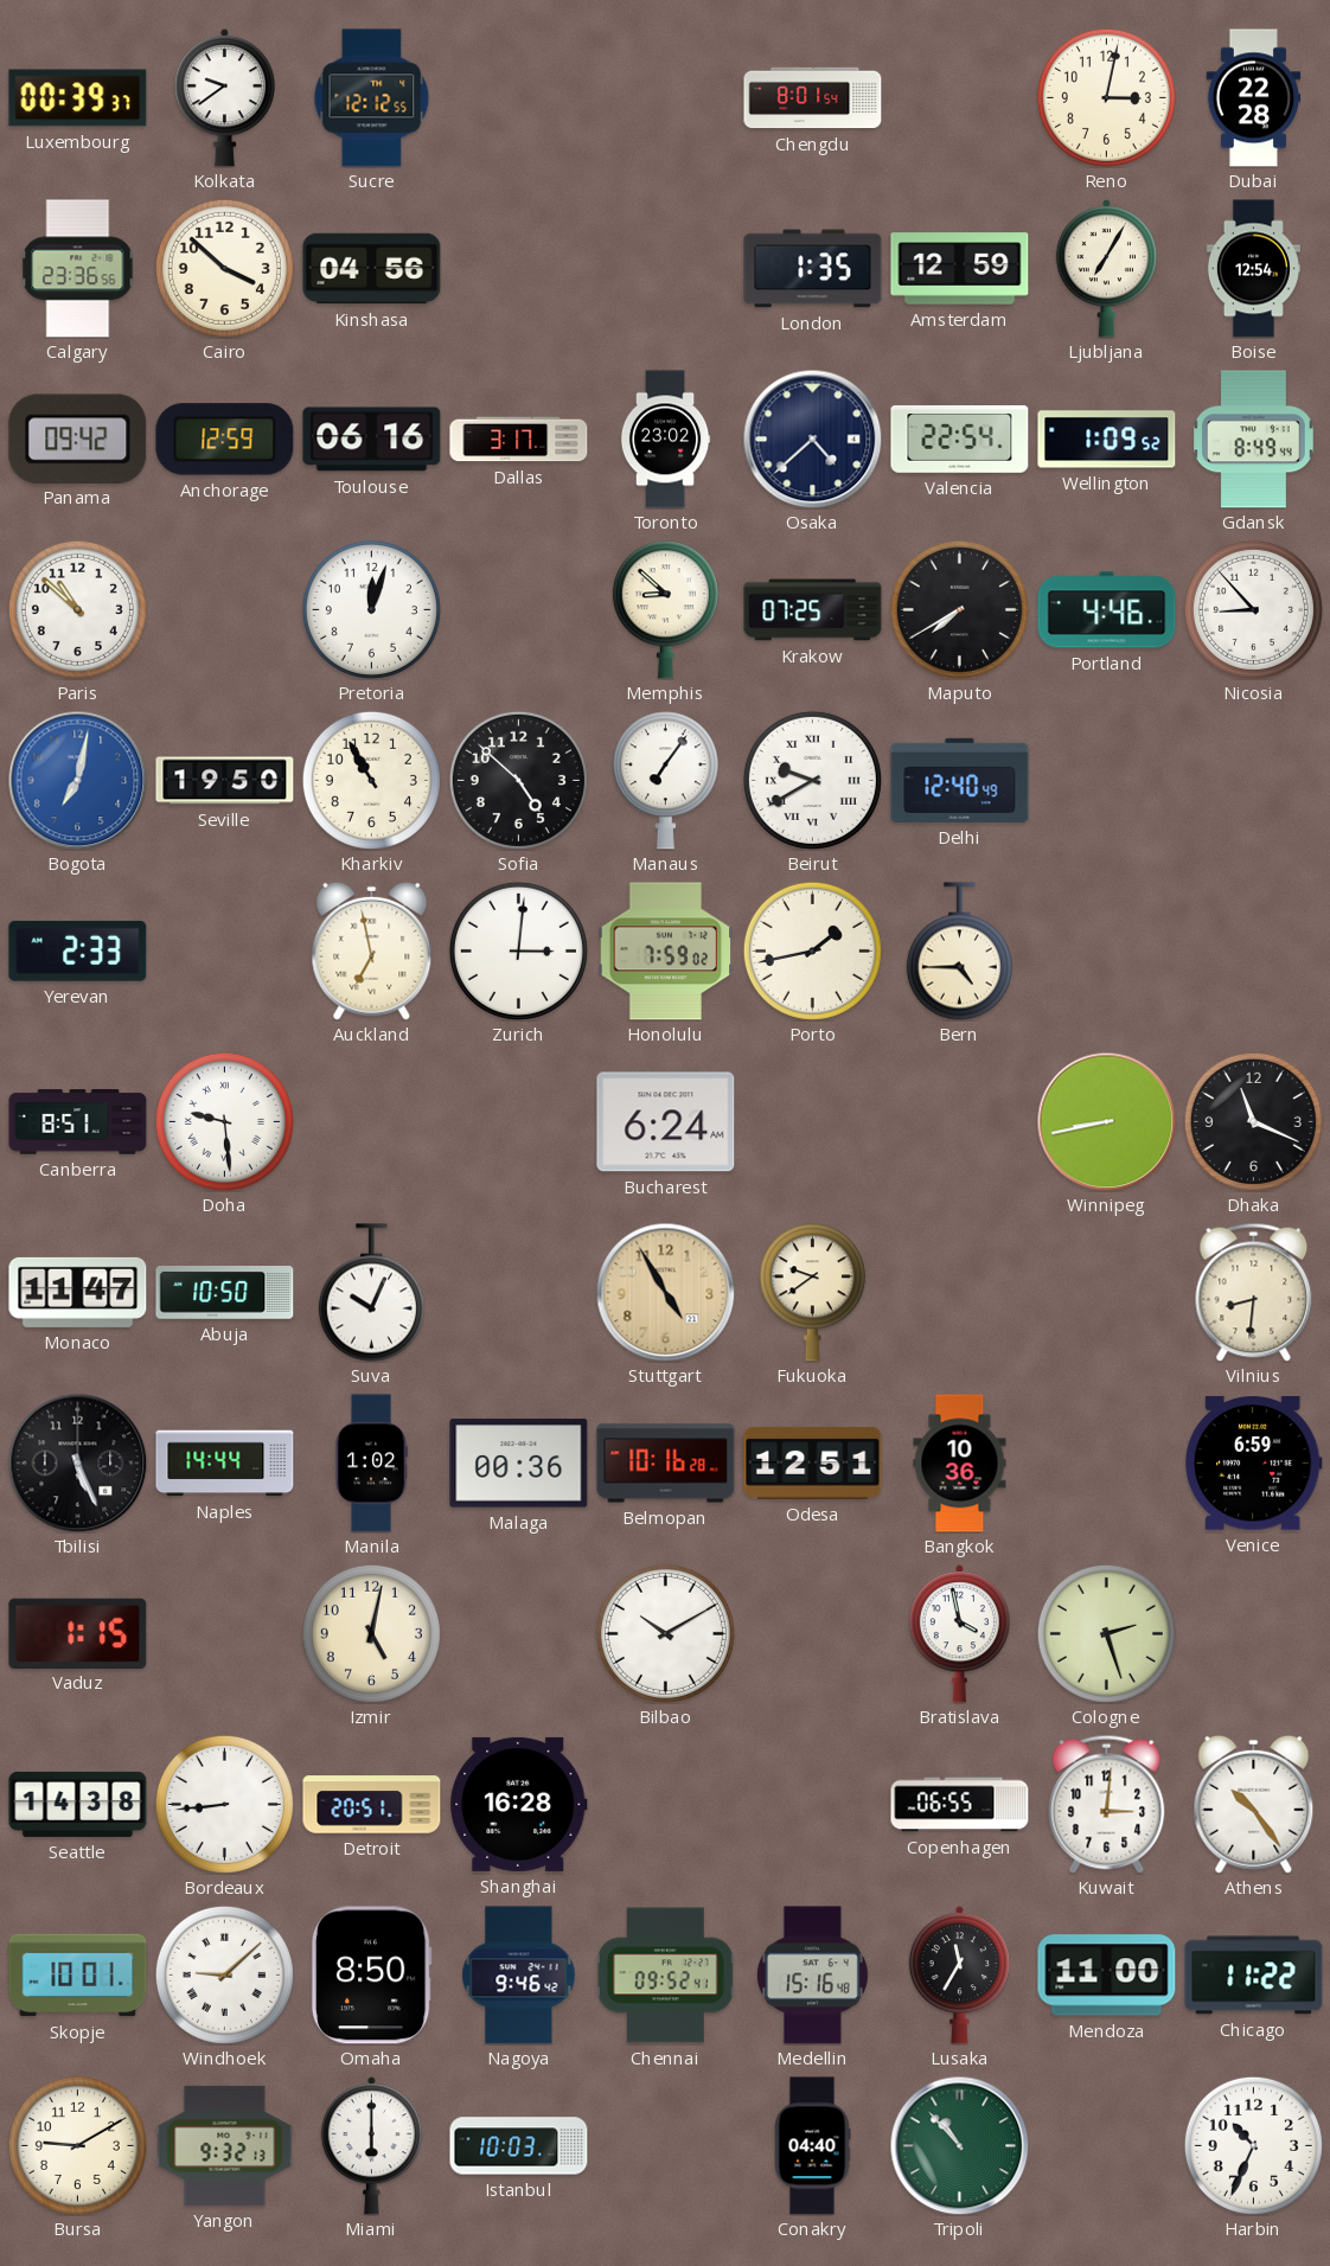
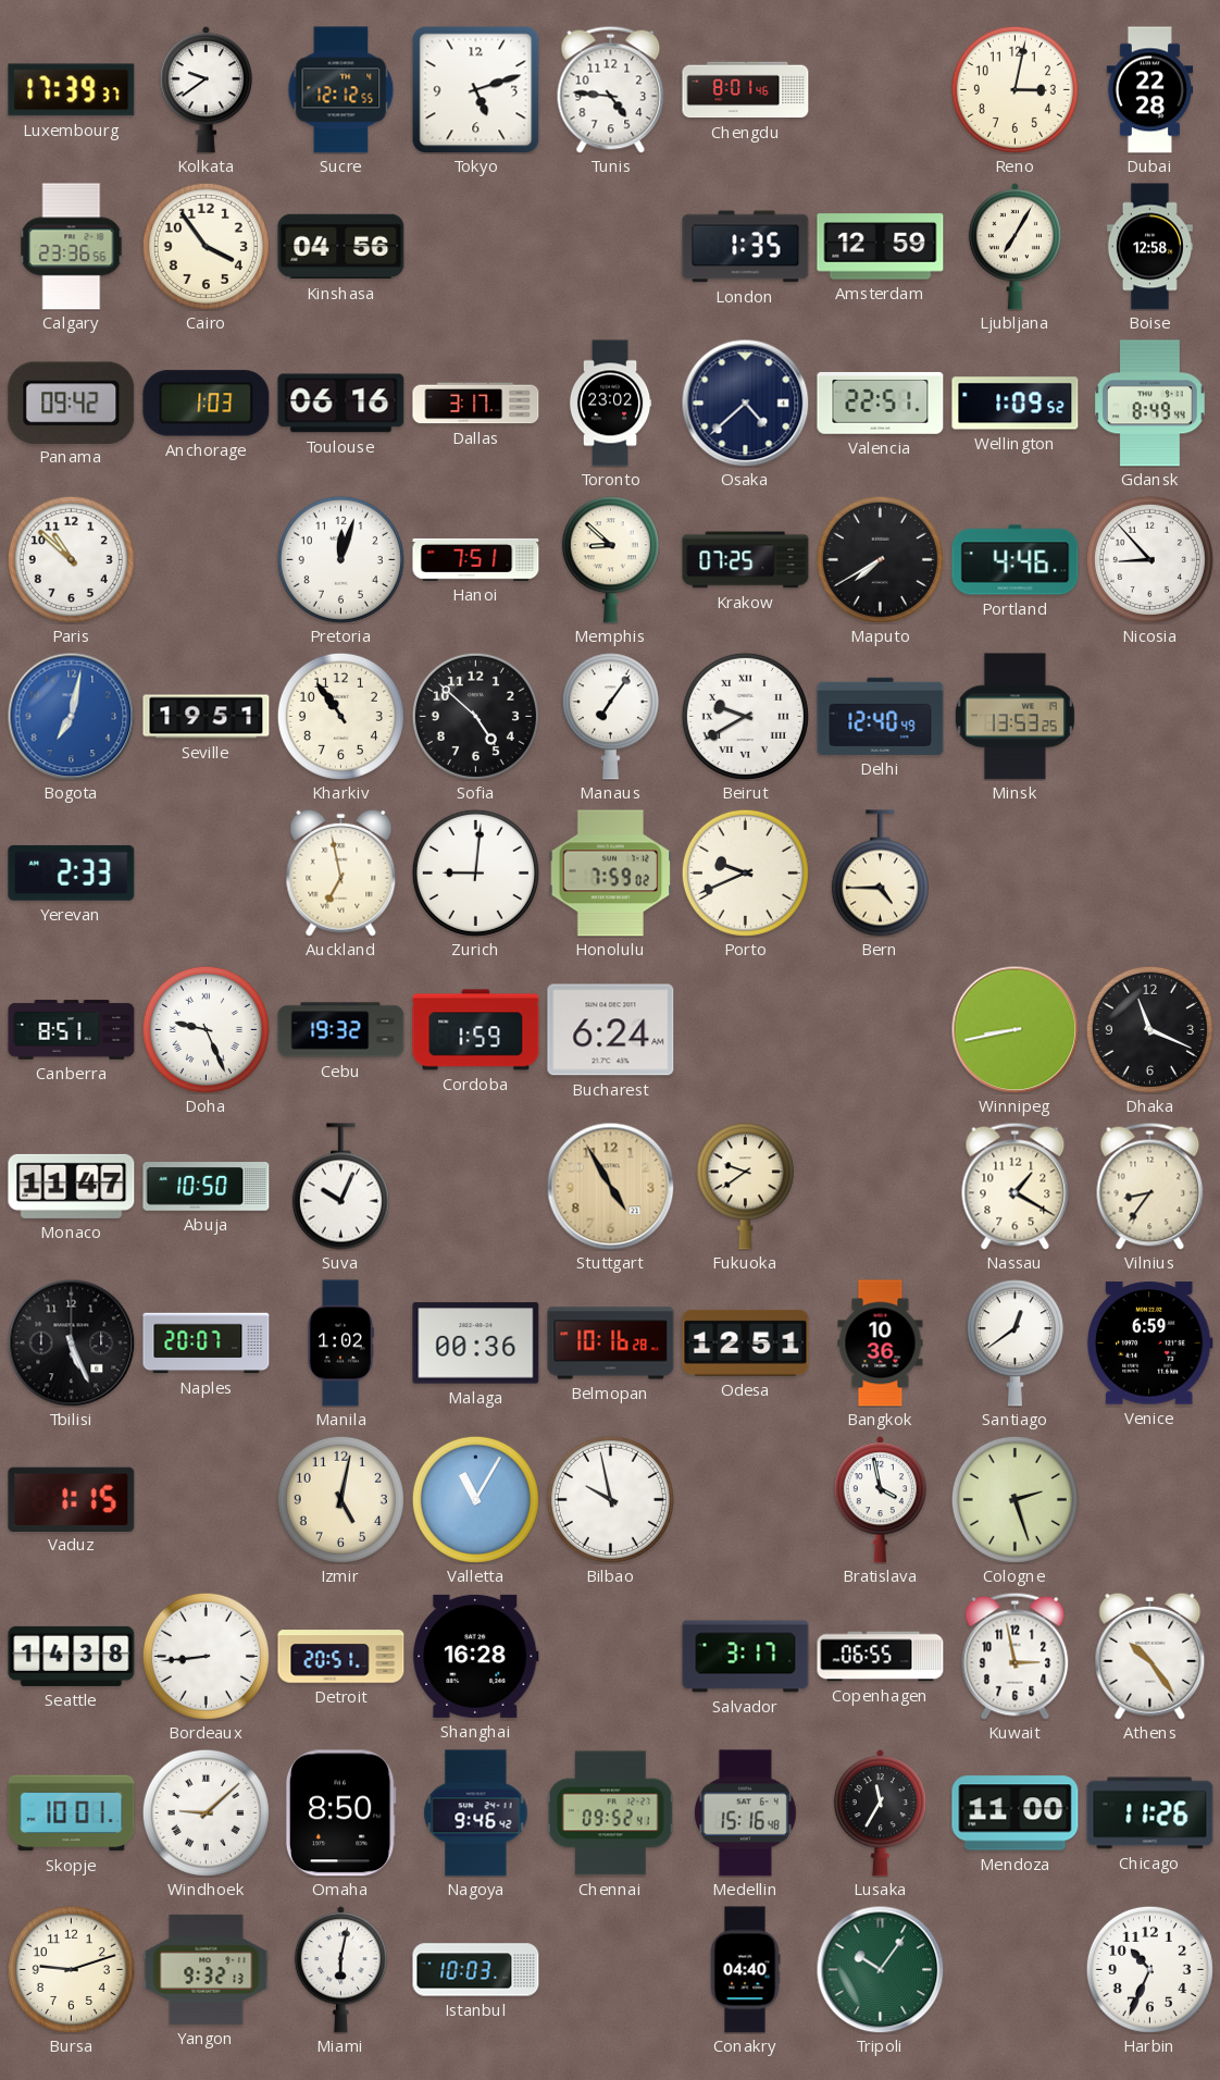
Luxembourg: 00:39 -> 17:39
Tokyo: none -> 5:12
Tunis: none -> 4:46
Chengdu: 8:01:54 -> 8:01:46
Cairo: 3:52 -> 3:54
Boise: 12:54 -> 12:58
Anchorage: 12:59 -> 1:03
Valencia: 22:54 -> 22:51
Hanoi: none -> 7:51
Seville: 19:50 -> 19:51
Kharkiv: 10:55 -> 10:54
Minsk: none -> 13:53
Zurich: 3:01 -> 9:01
Porto: 1:43 -> 9:41
Doha: 9:29 -> 9:26
Cebu: none -> 19:32
Cordoba: none -> 1:59
Nassau: none -> 1:20
Vilnius: 8:31 -> 8:36
Naples: 14:44 -> 20:07
Santiago: none -> 12:39
Valletta: none -> 11:05
Bilbao: 10:10 -> 9:58
Salvador: none -> 3:17
Kuwait: 3:01 -> 2:58
Chicago: 11:22 -> 11:26
Bursa: 9:10 -> 9:12
Miami: 6:00 -> 6:02
Tripoli: 10:53 -> 10:06
